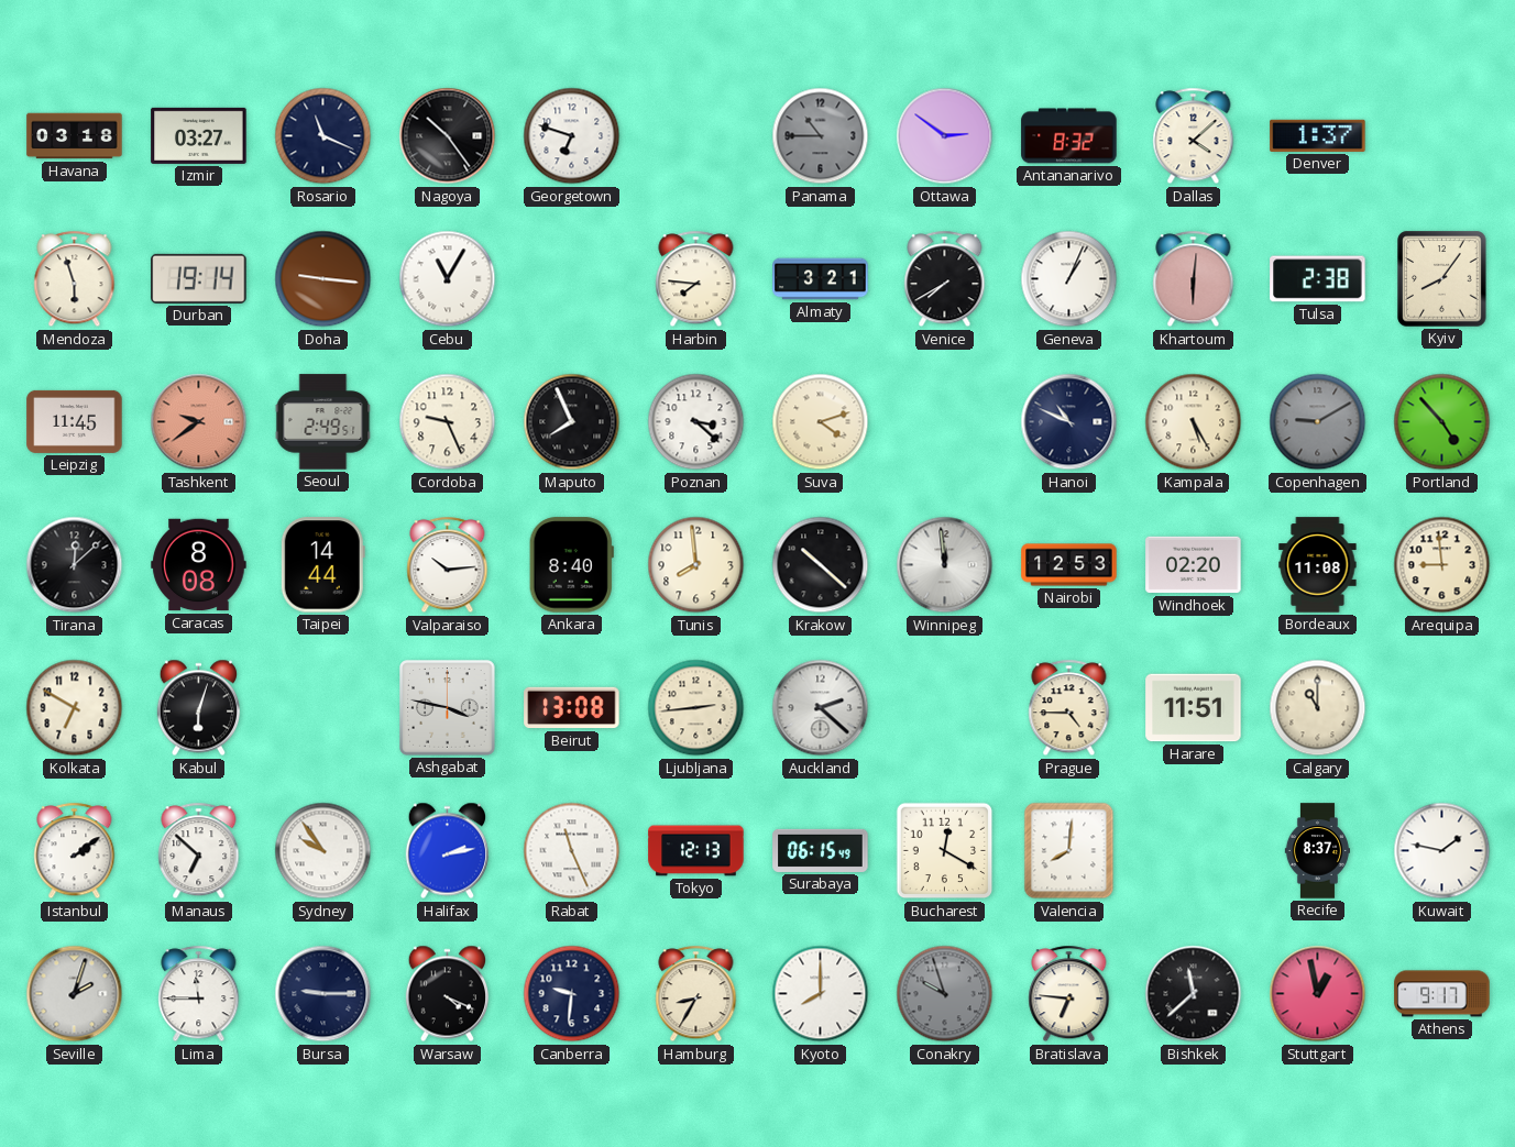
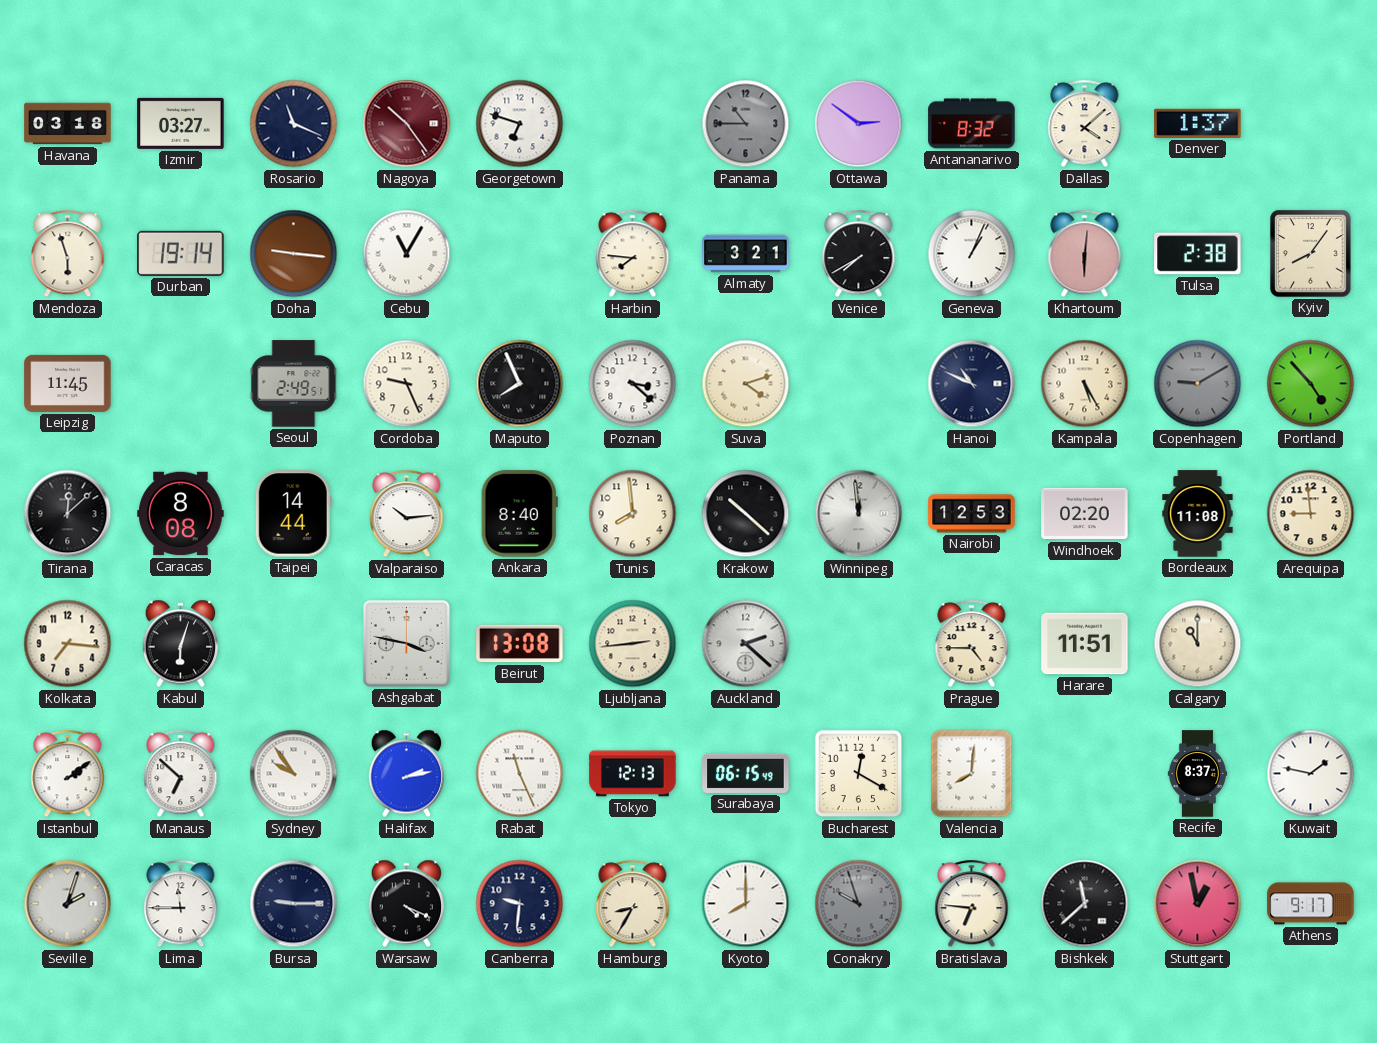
Nagoya dial: black -> burgundy
Tashkent: 9:39 -> none
Kolkata: 6:50 -> 7:16
